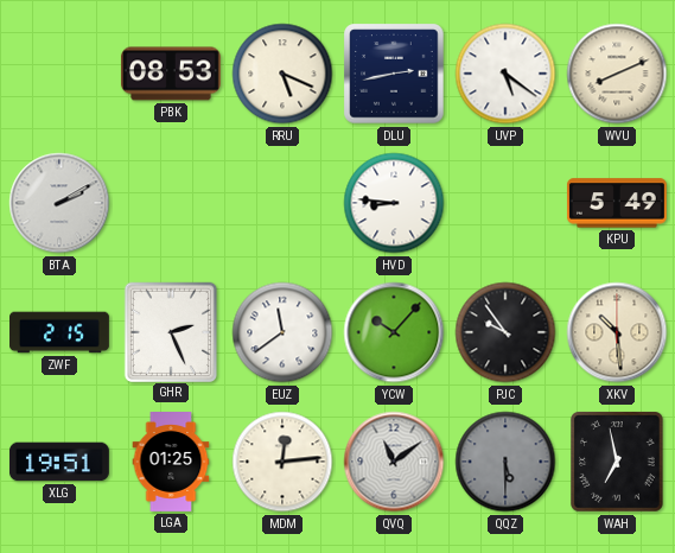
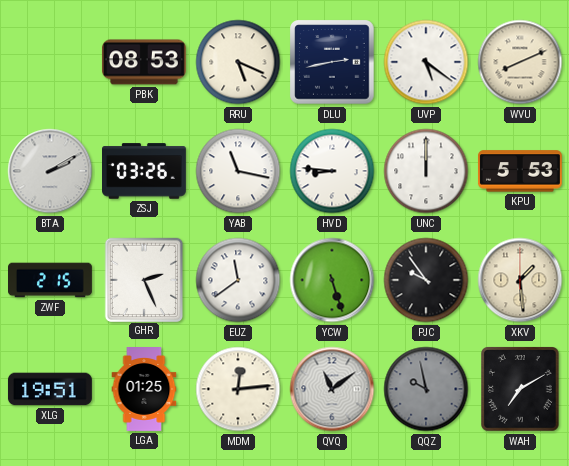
ZSJ: none -> 03:26
YAB: none -> 11:17
UNC: none -> 12:00
KPU: 5:49 -> 5:53
YCW: 10:07 -> 5:27
XKV: 10:29 -> 1:29
QQZ: 5:30 -> 9:58
WAH: 6:58 -> 7:10
